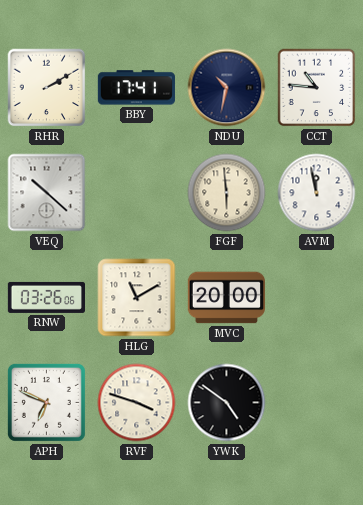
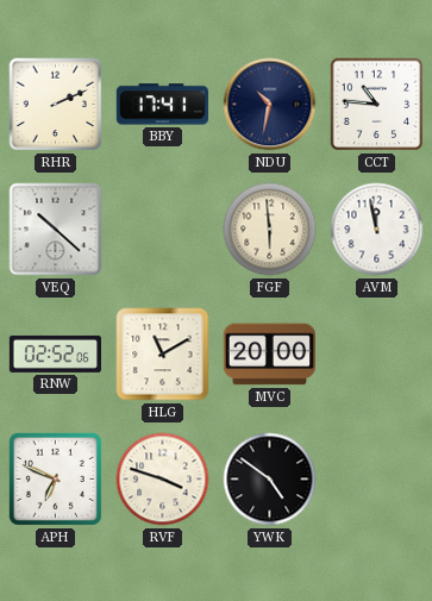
RHR: 2:10 -> 2:11
RNW: 03:26 -> 02:52
